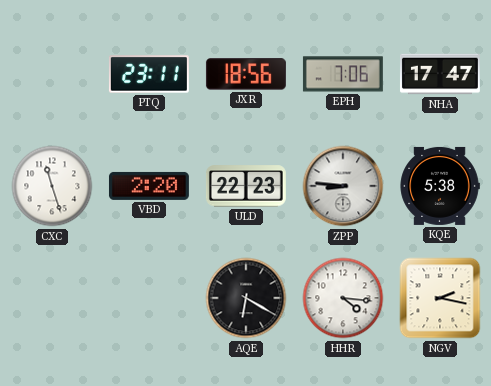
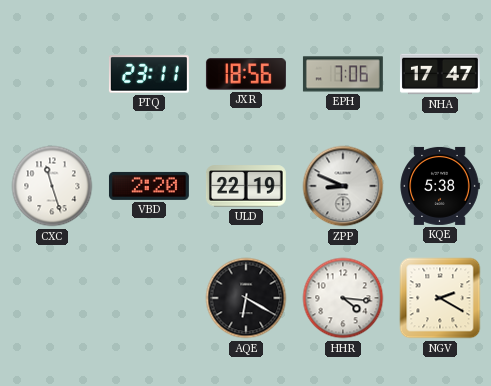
ULD: 22:23 -> 22:19
ZPP: 8:46 -> 8:49
NGV: 2:17 -> 2:20
